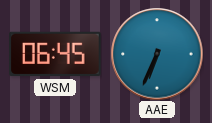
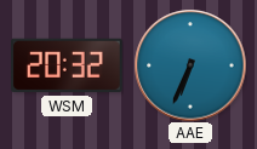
WSM: 06:45 -> 20:32
